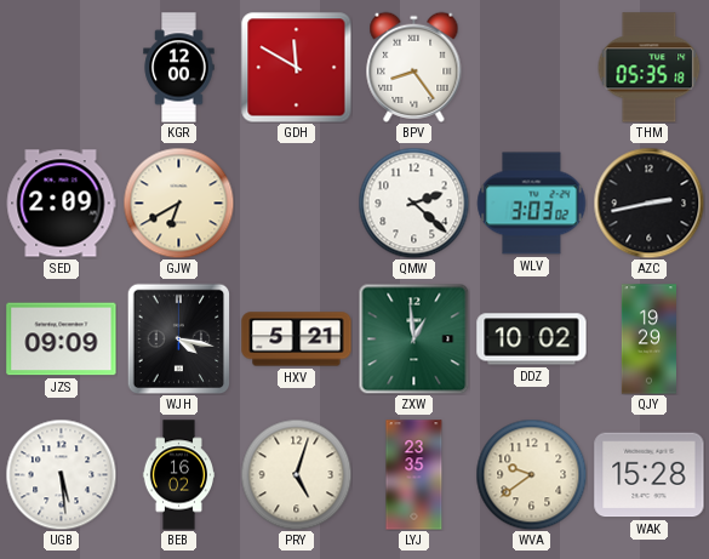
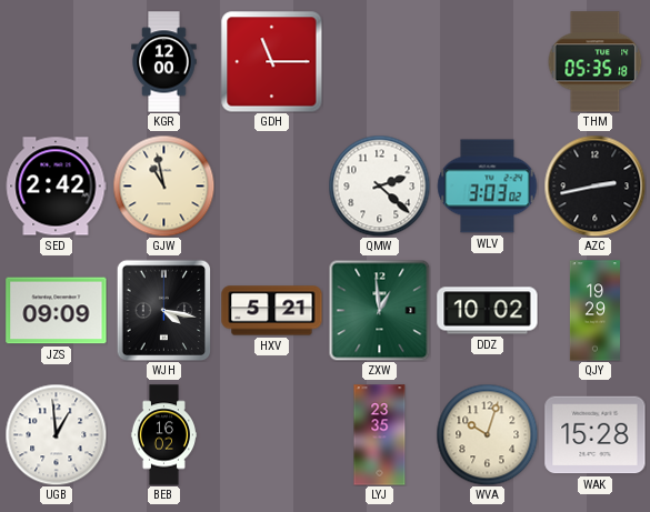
GDH: 11:50 -> 11:15
BPV: 8:24 -> none
SED: 2:09 -> 2:42
GJW: 6:40 -> 10:58
UGB: 5:29 -> 12:59
PRY: 5:03 -> none
WVA: 9:39 -> 10:03
